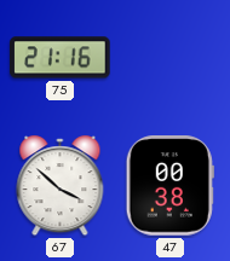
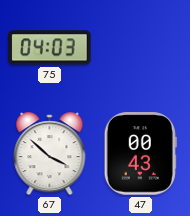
75: 21:16 -> 04:03
47: 00:38 -> 00:43
